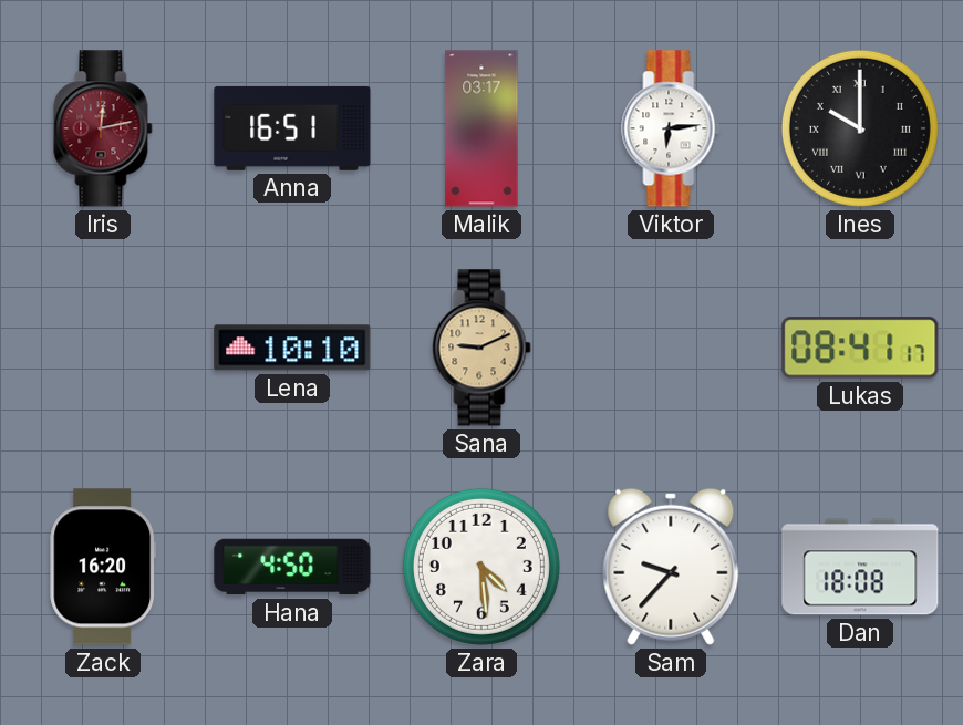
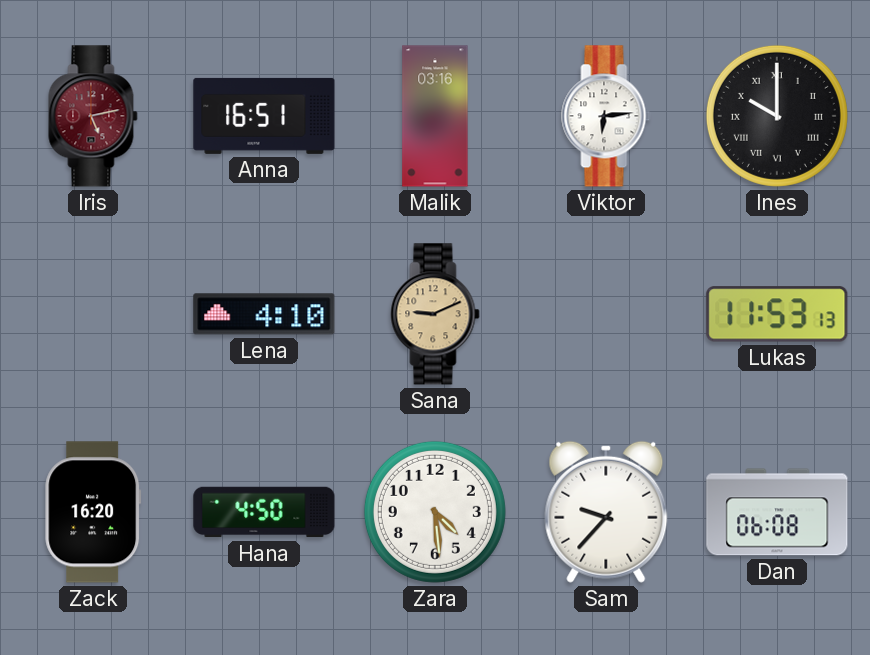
Iris: 12:13 -> 5:13
Malik: 03:17 -> 03:16
Lena: 10:10 -> 4:10
Lukas: 08:41 -> 11:53
Dan: 18:08 -> 06:08
